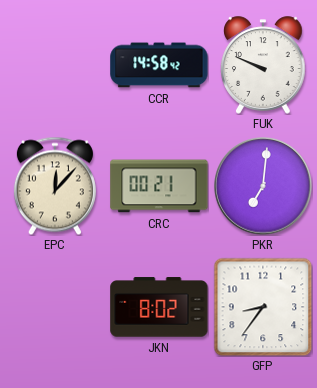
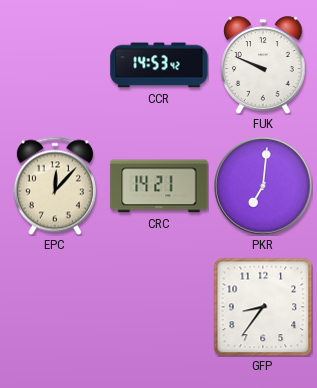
CCR: 14:58 -> 14:53
CRC: 00:21 -> 14:21
JKN: 8:02 -> none
